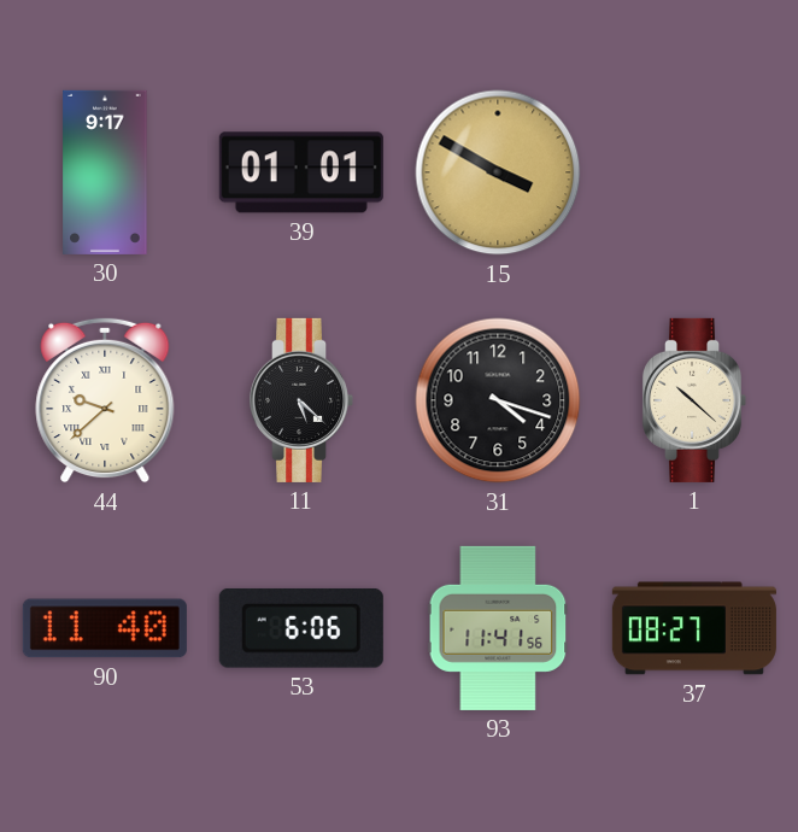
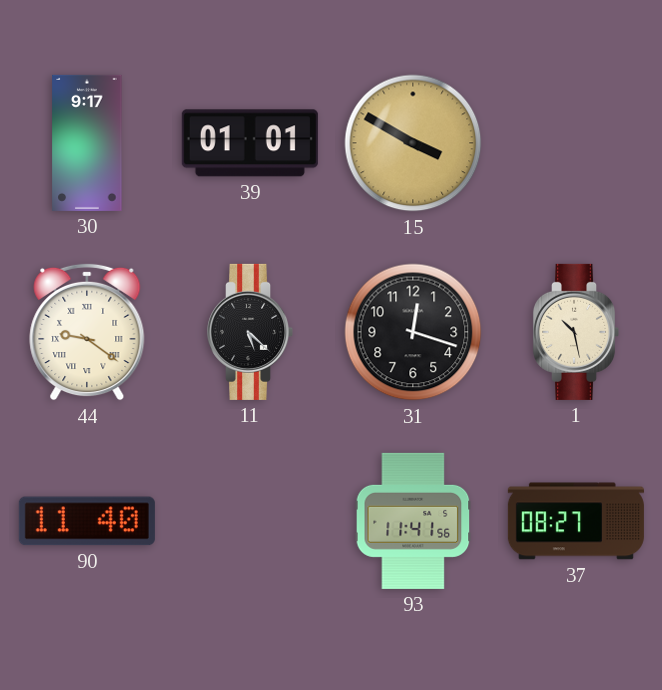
44: 9:38 -> 9:21
31: 4:18 -> 12:18
1: 10:22 -> 10:28
53: 6:06 -> none
